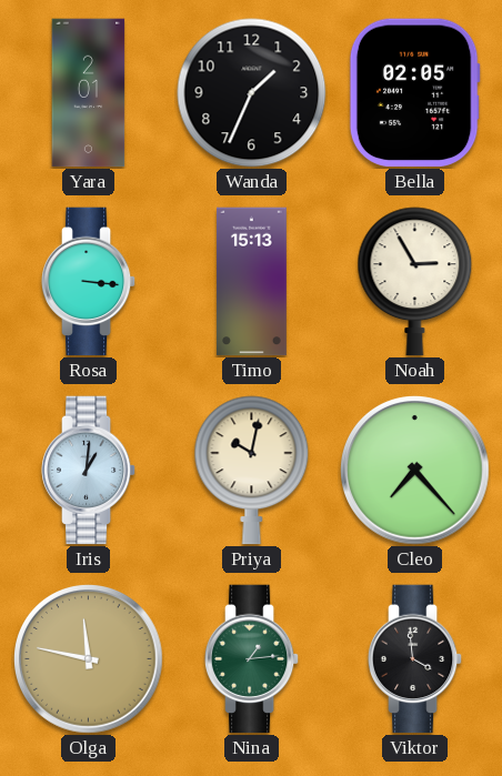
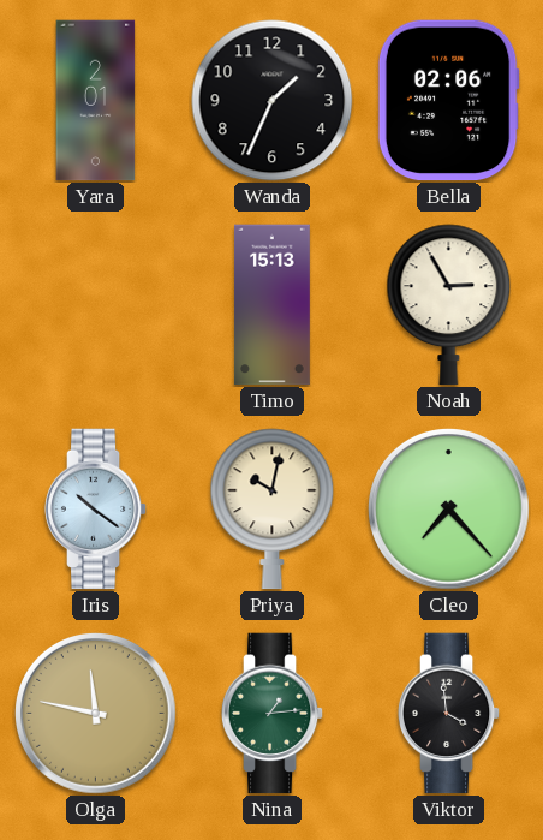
Bella: 02:05 -> 02:06
Rosa: 3:16 -> none
Iris: 1:01 -> 10:21
